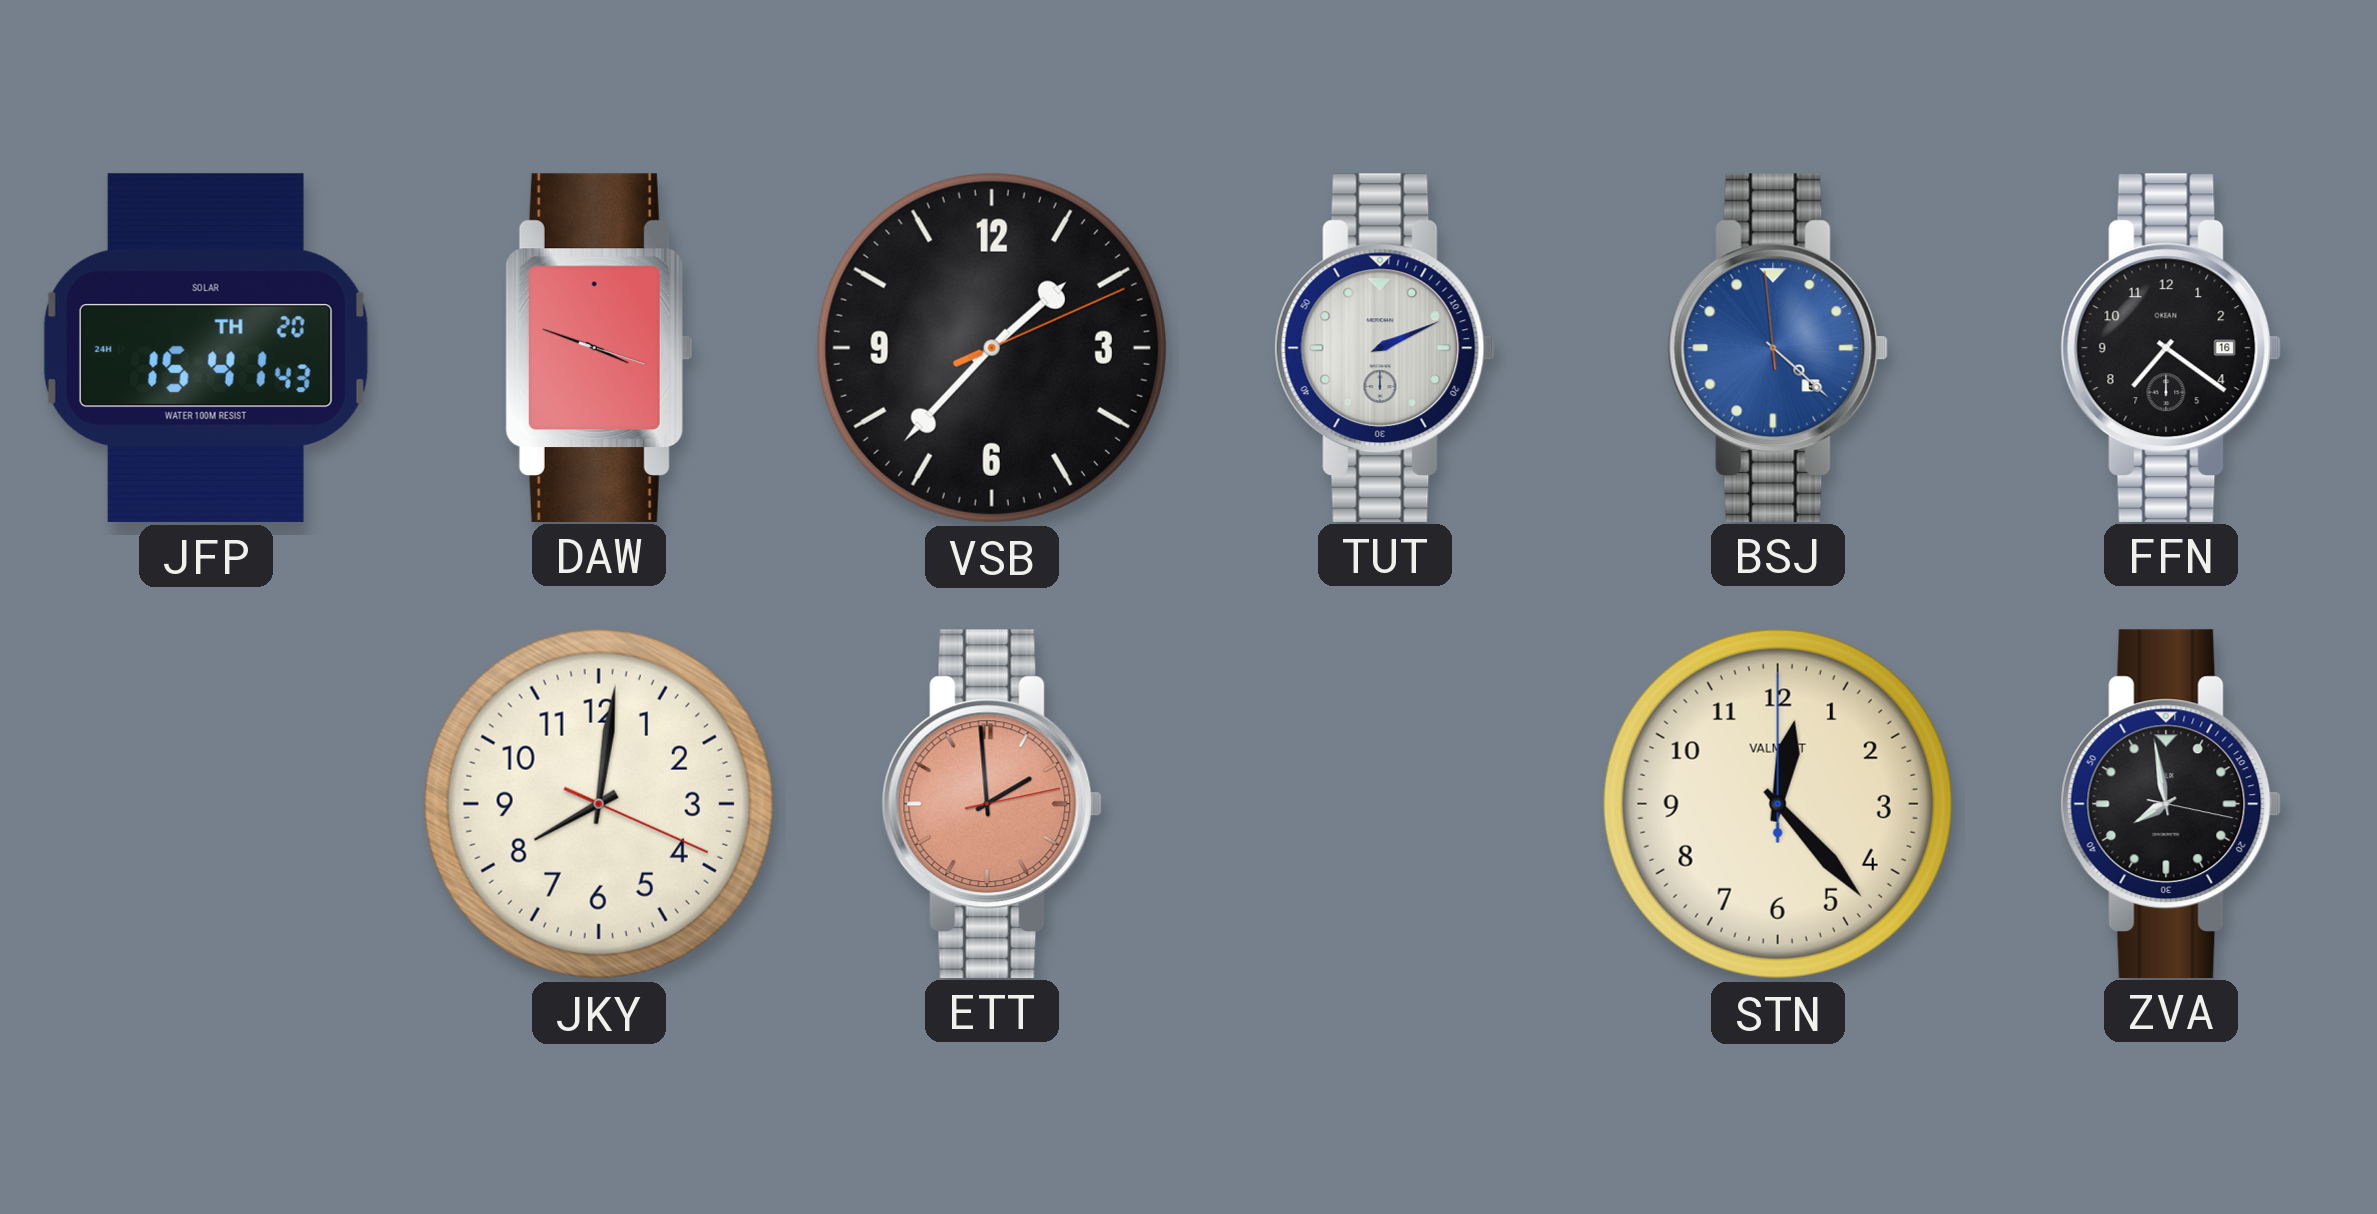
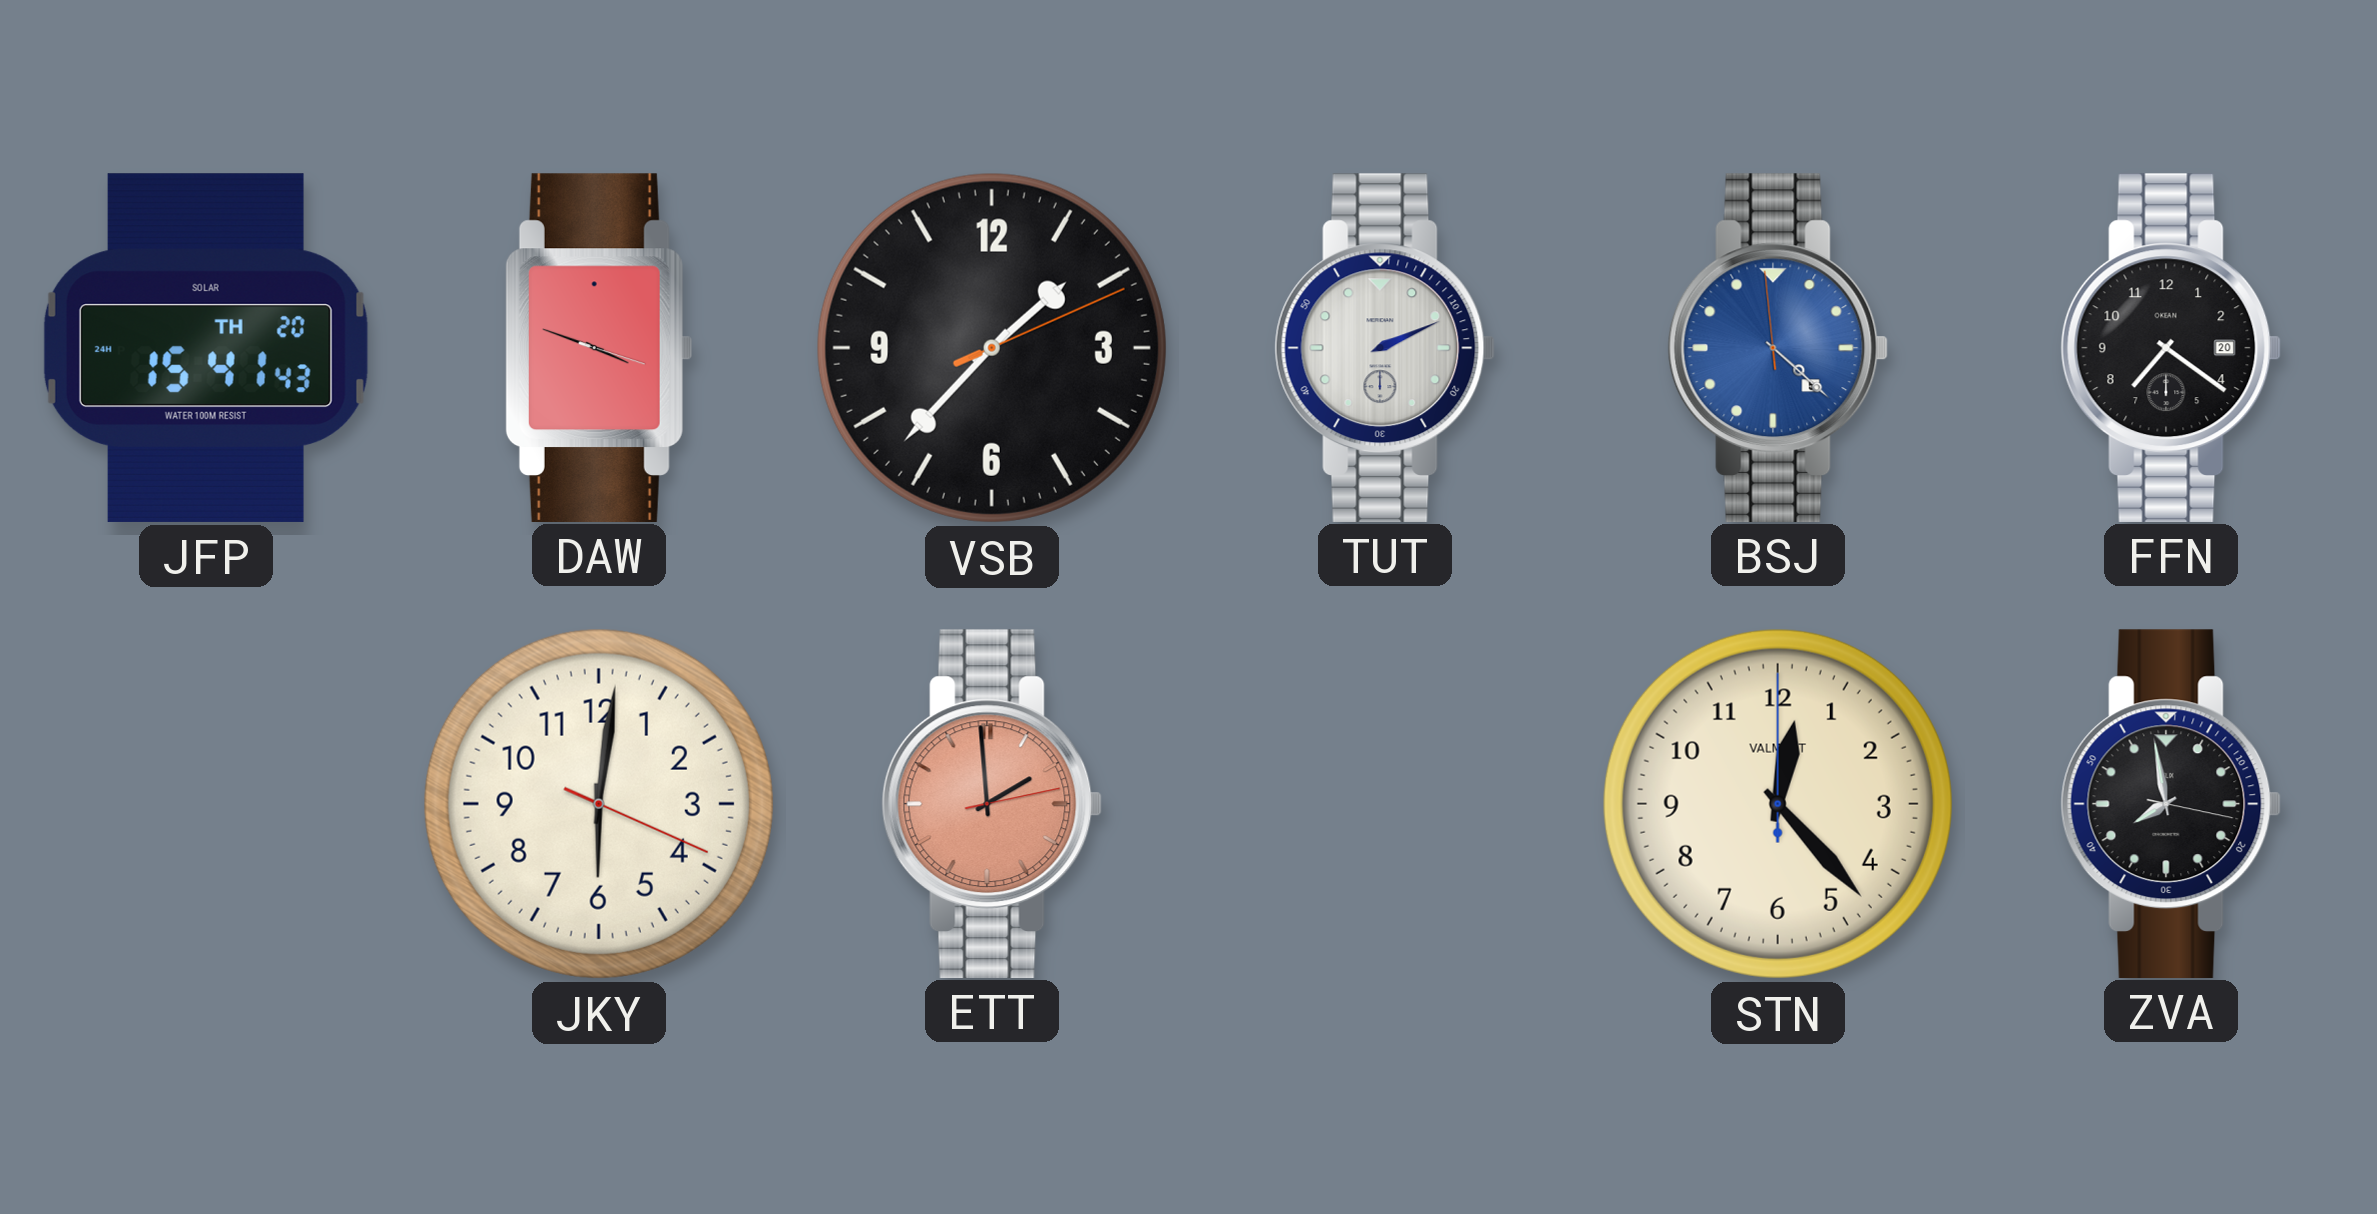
FFN date: 16 -> 20
JKY: 8:01 -> 6:01
